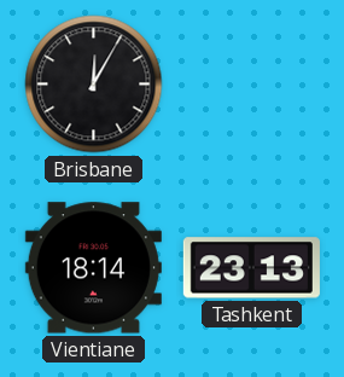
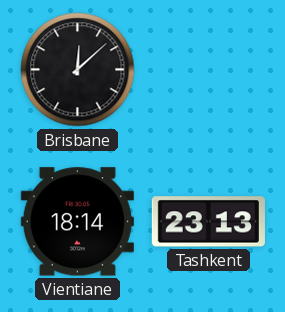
Brisbane: 12:05 -> 12:08
